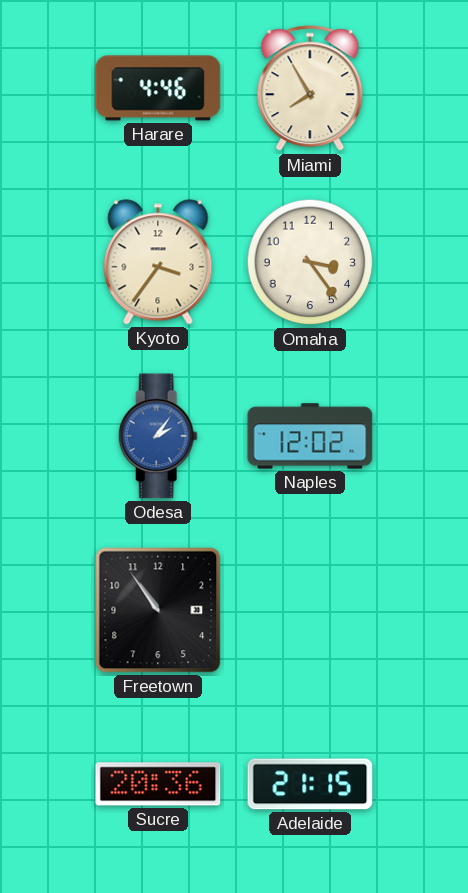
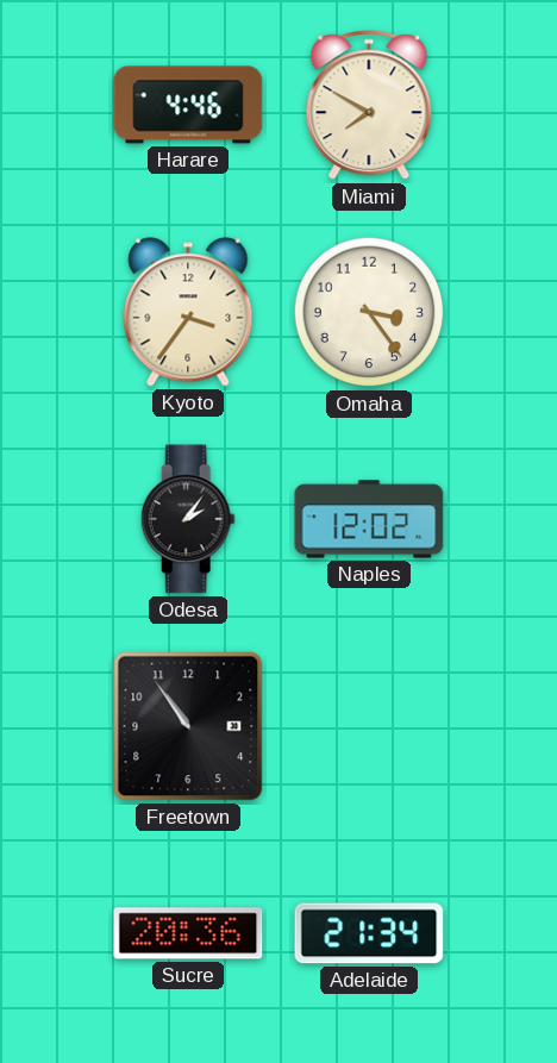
Miami: 7:55 -> 7:50
Odesa dial: blue -> black
Adelaide: 21:15 -> 21:34
